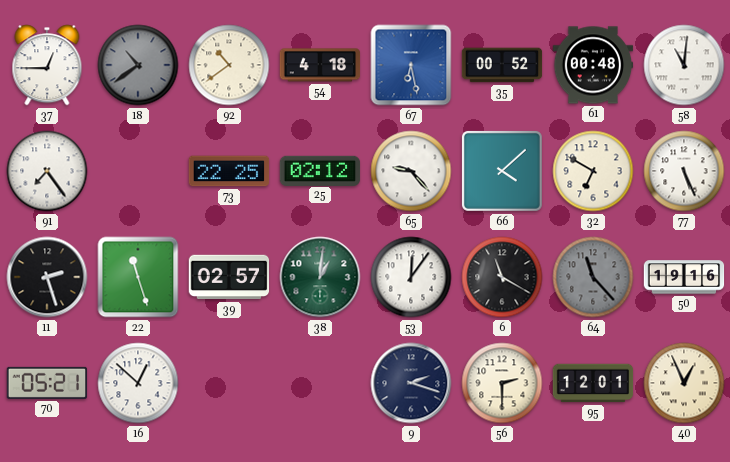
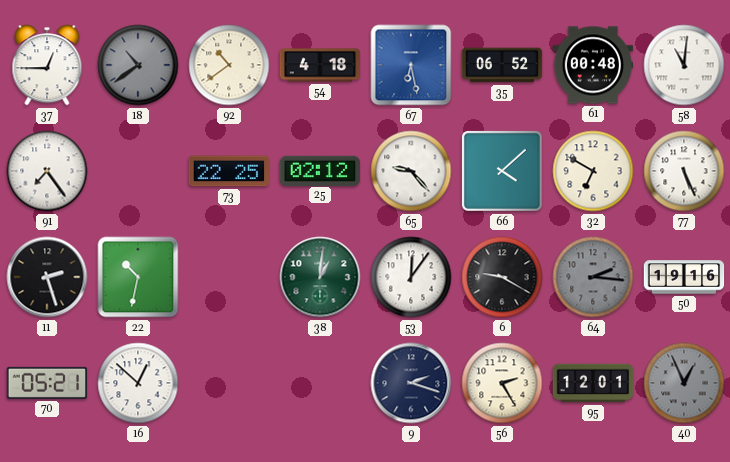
35: 00:52 -> 06:52
22: 11:27 -> 10:32
39: 02:57 -> none
6: 11:20 -> 9:20
64: 11:23 -> 2:16
56: 2:30 -> 2:25
40 dial: cream -> grey
